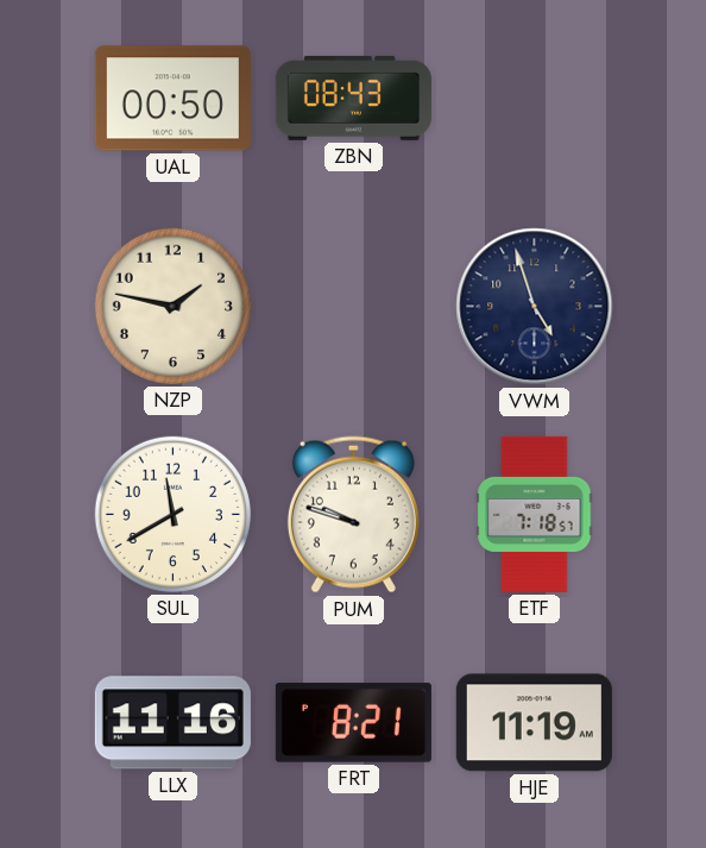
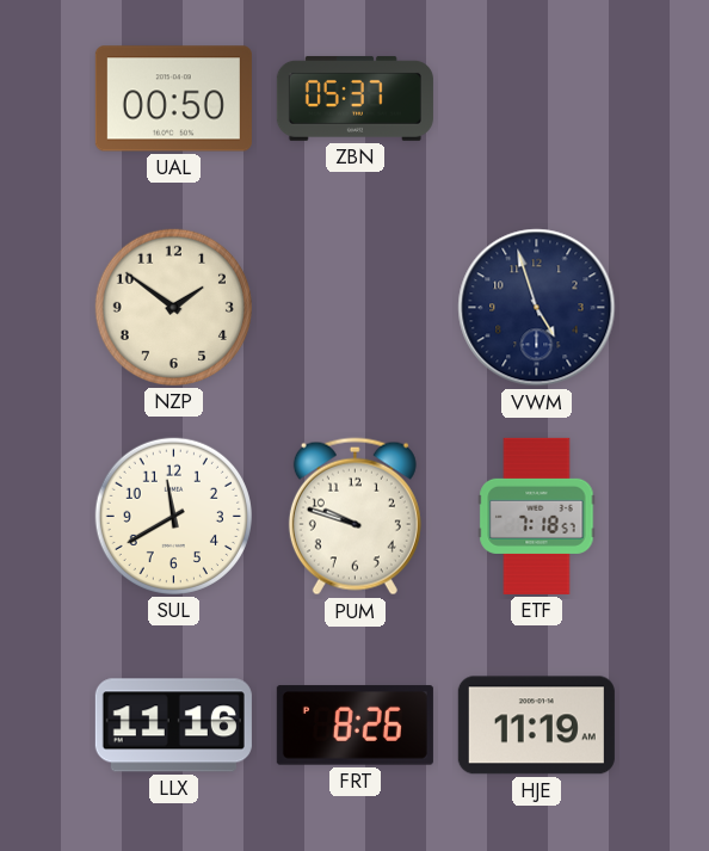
ZBN: 08:43 -> 05:37
NZP: 1:47 -> 1:51
FRT: 8:21 -> 8:26
